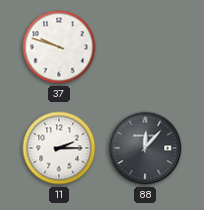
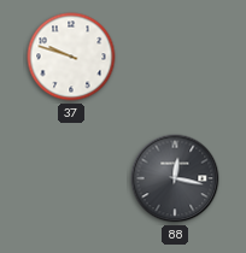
11: 2:15 -> none
88: 12:07 -> 12:17
